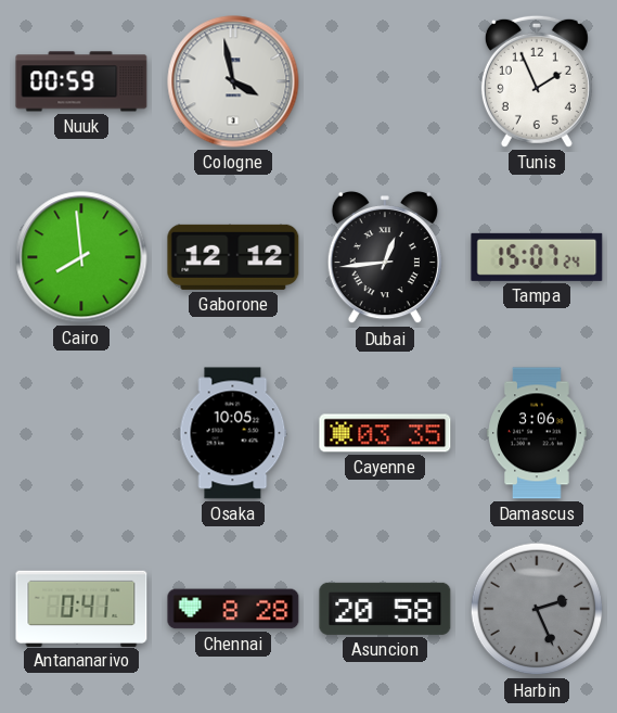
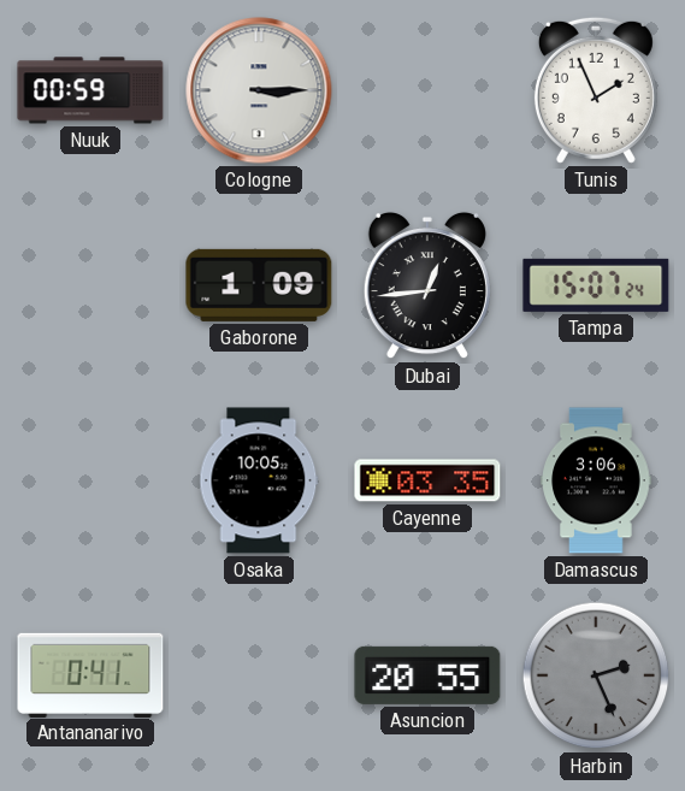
Cologne: 3:58 -> 3:15
Cairo: 7:59 -> none
Gaborone: 12:12 -> 1:09
Chennai: 8:28 -> none
Asuncion: 20:58 -> 20:55
